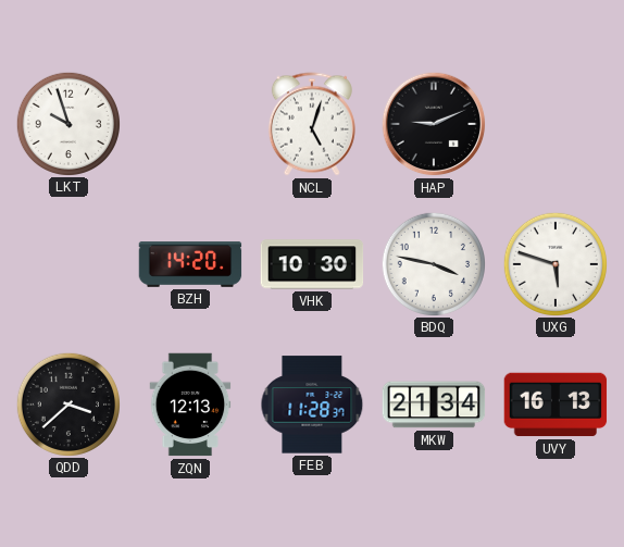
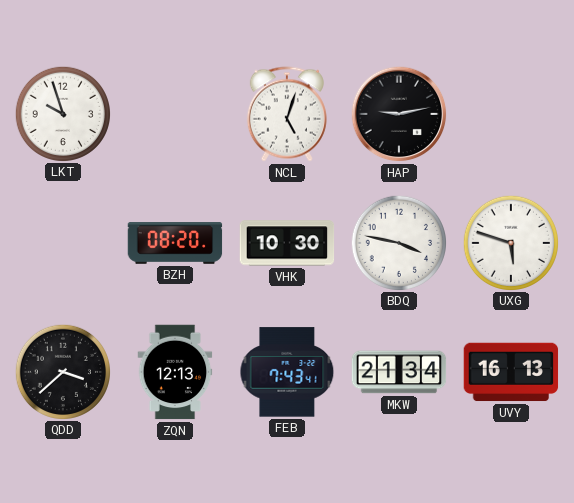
HAP: 9:11 -> 9:13
BZH: 14:20 -> 08:20
FEB: 11:28 -> 7:43
